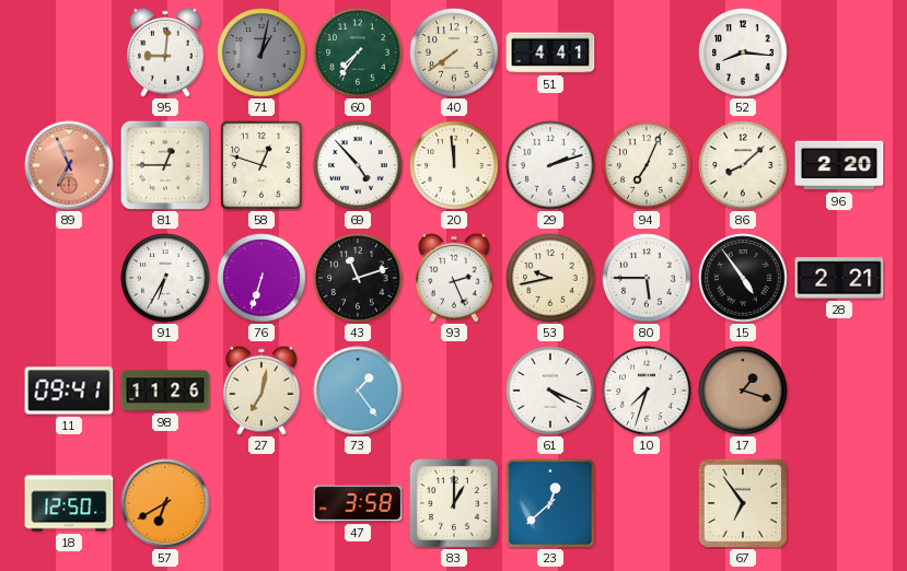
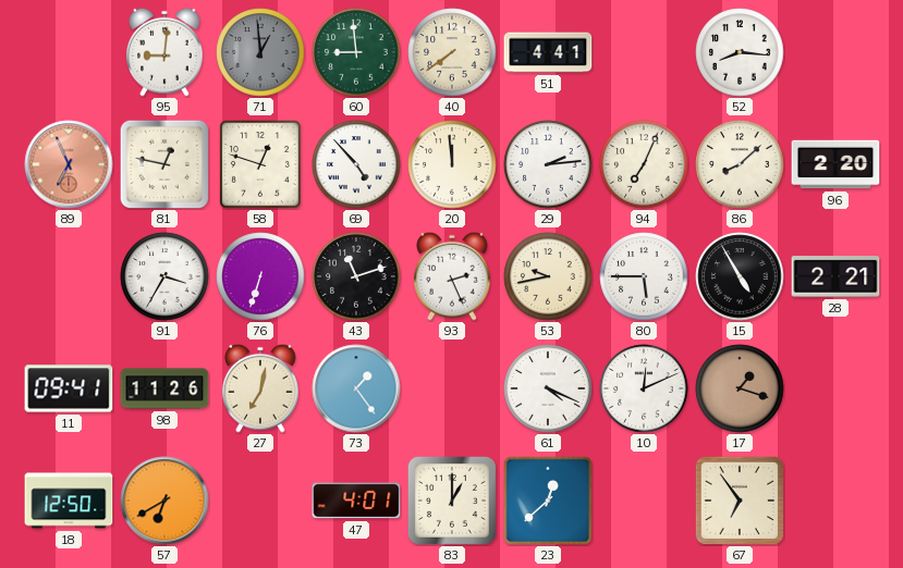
71: 1:02 -> 12:59
60: 7:36 -> 8:59
81: 12:45 -> 12:47
29: 2:12 -> 2:14
91: 6:35 -> 3:35
15: 4:54 -> 4:55
10: 7:33 -> 12:11
47: 3:58 -> 4:01
